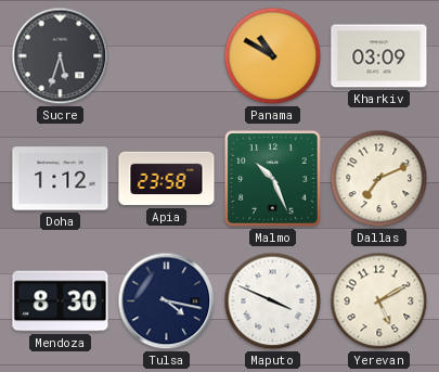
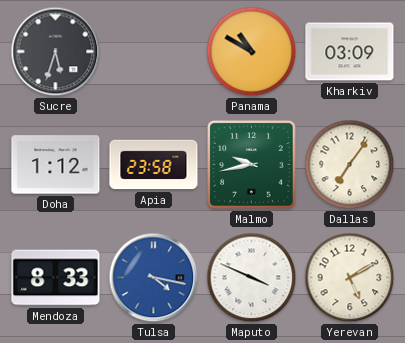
Malmo: 10:26 -> 9:43
Dallas: 7:11 -> 7:06
Mendoza: 8:30 -> 8:33
Tulsa dial: navy -> blue
